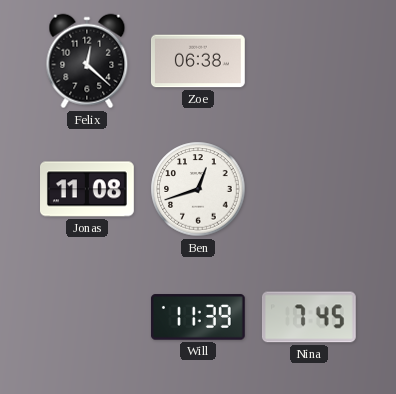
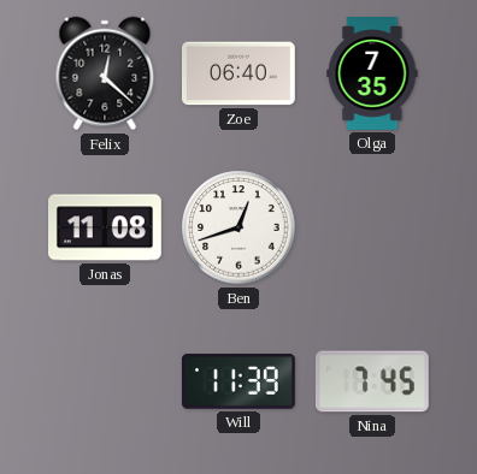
Zoe: 06:38 -> 06:40
Olga: none -> 7:35
